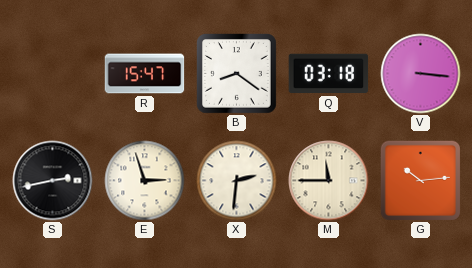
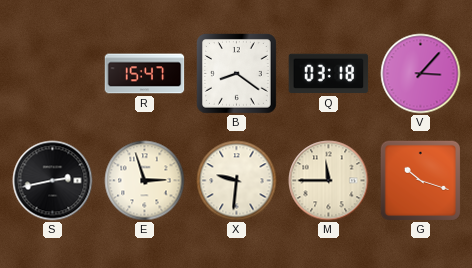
V: 3:16 -> 3:07
X: 2:31 -> 9:31
G: 10:14 -> 10:18
